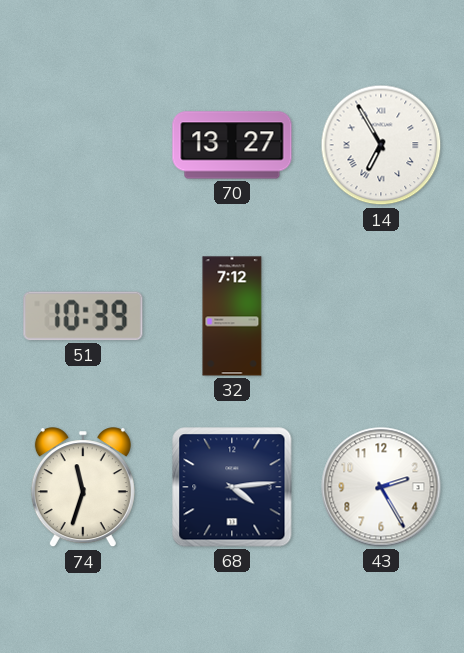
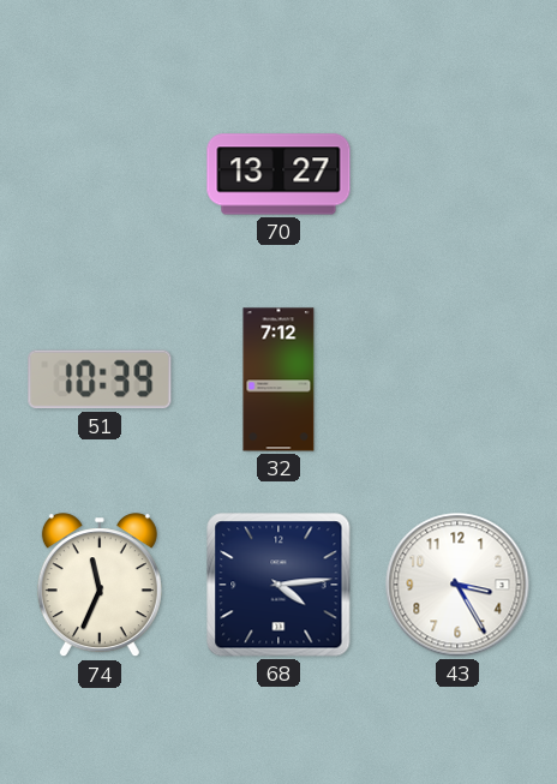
14: 6:55 -> none
74: 11:33 -> 11:34
43: 2:25 -> 3:25
